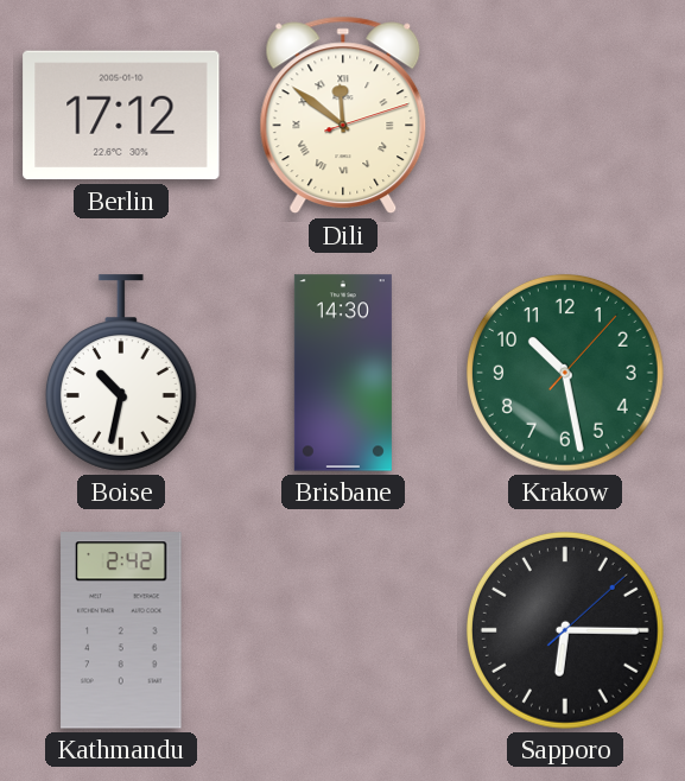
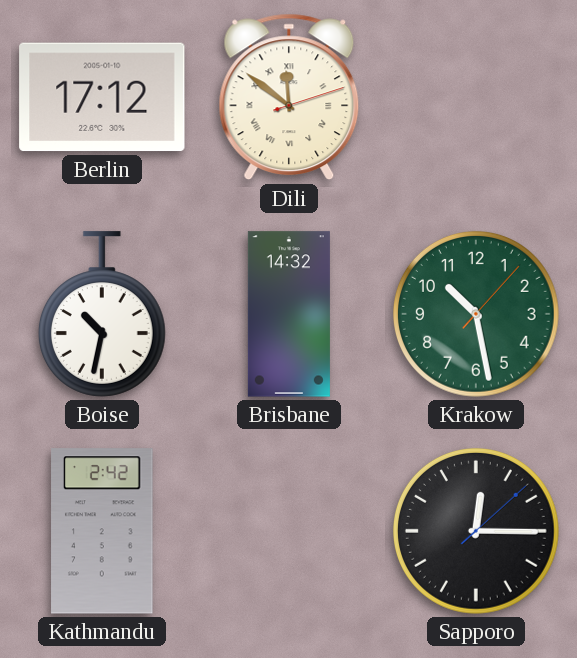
Brisbane: 14:30 -> 14:32
Sapporo: 6:15 -> 12:15
